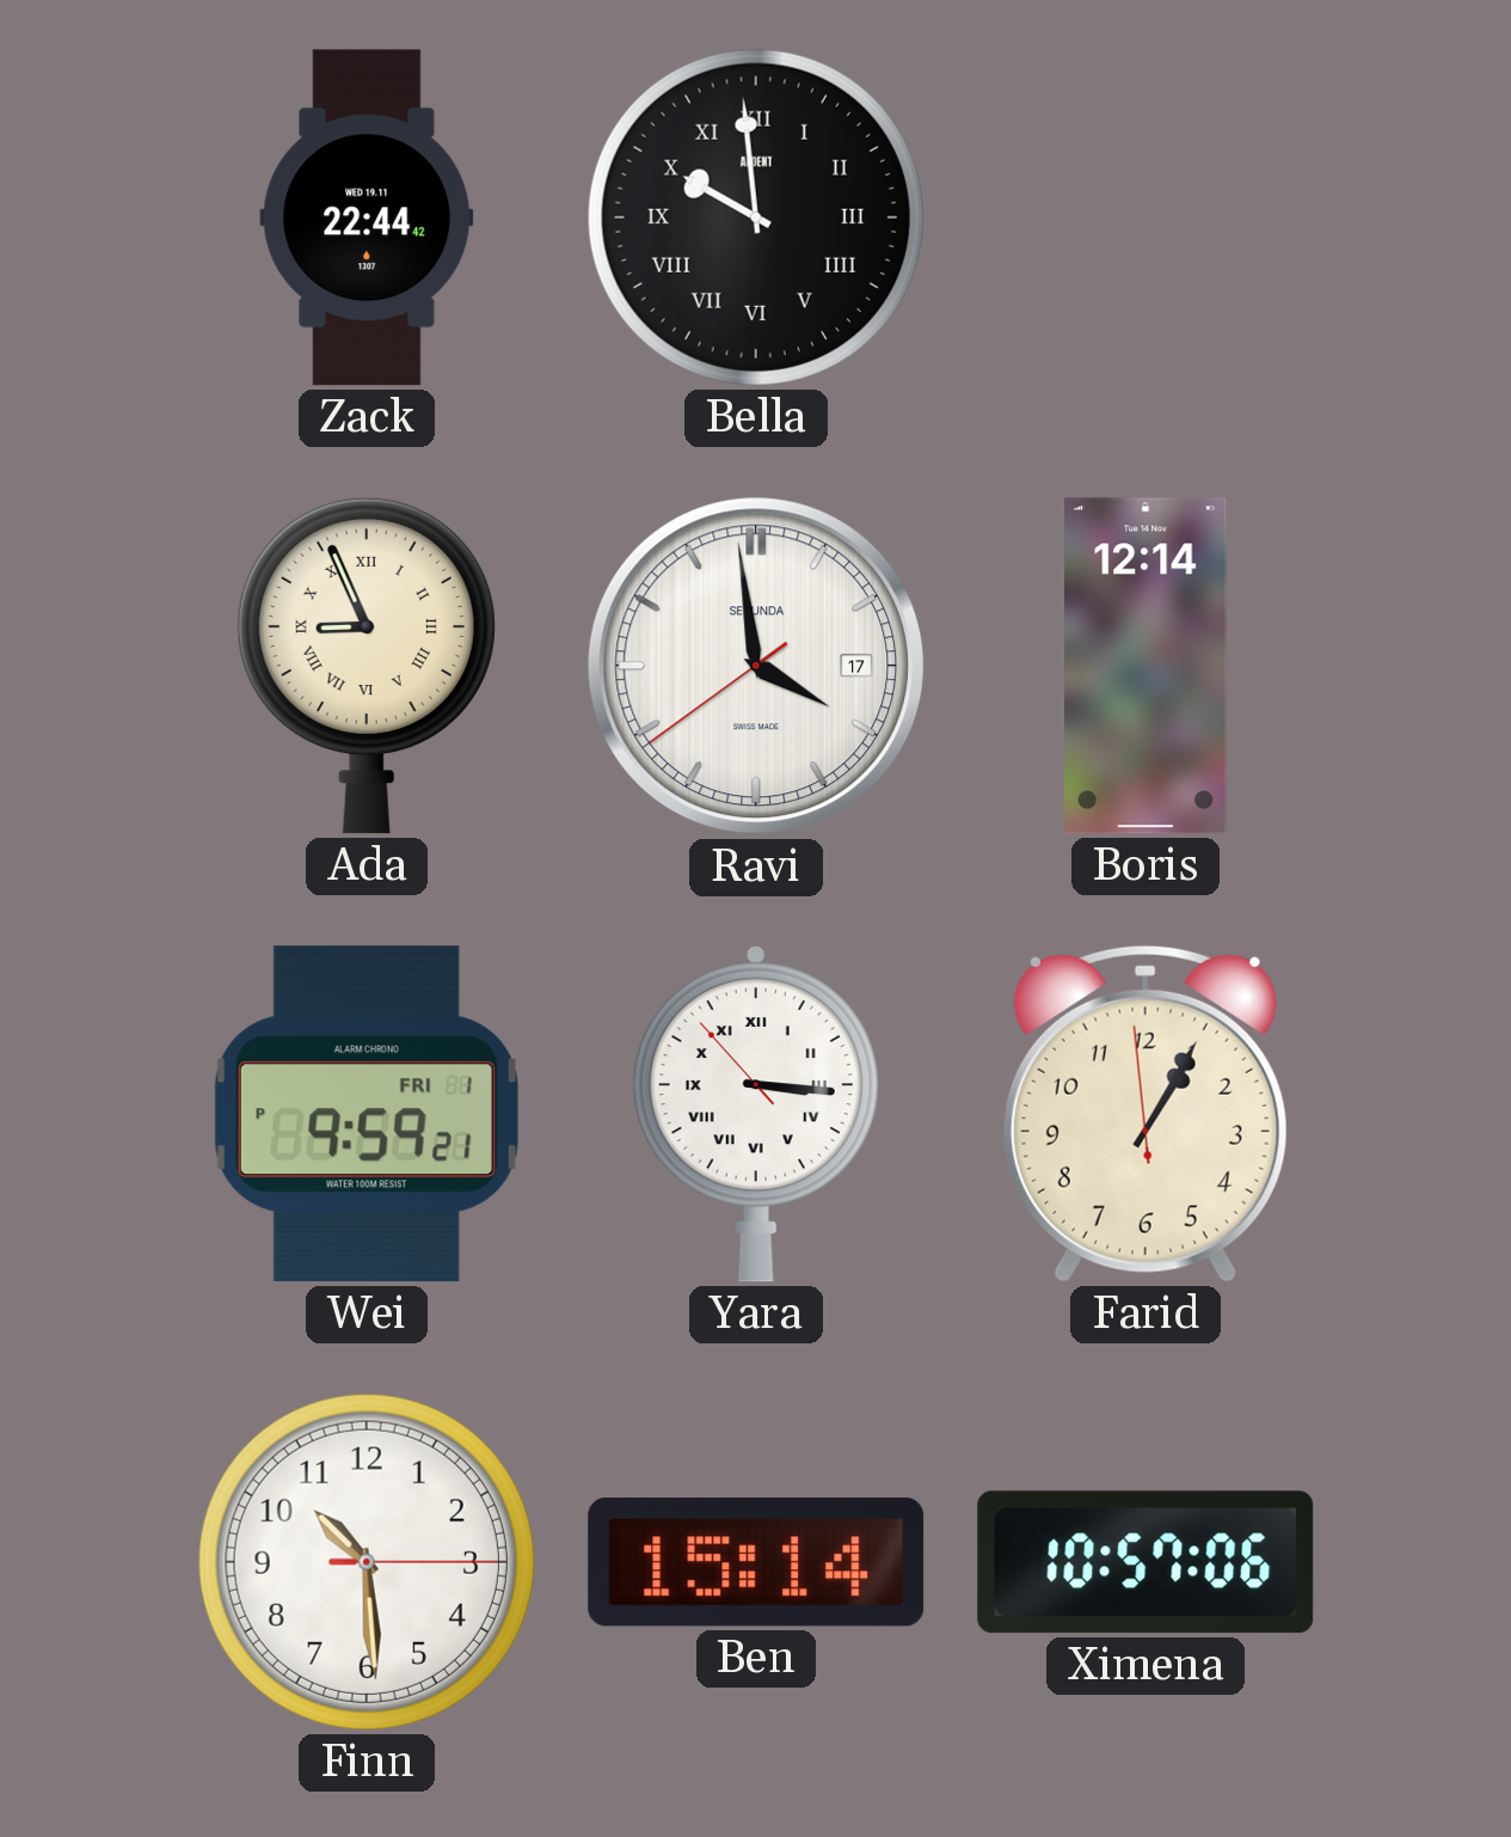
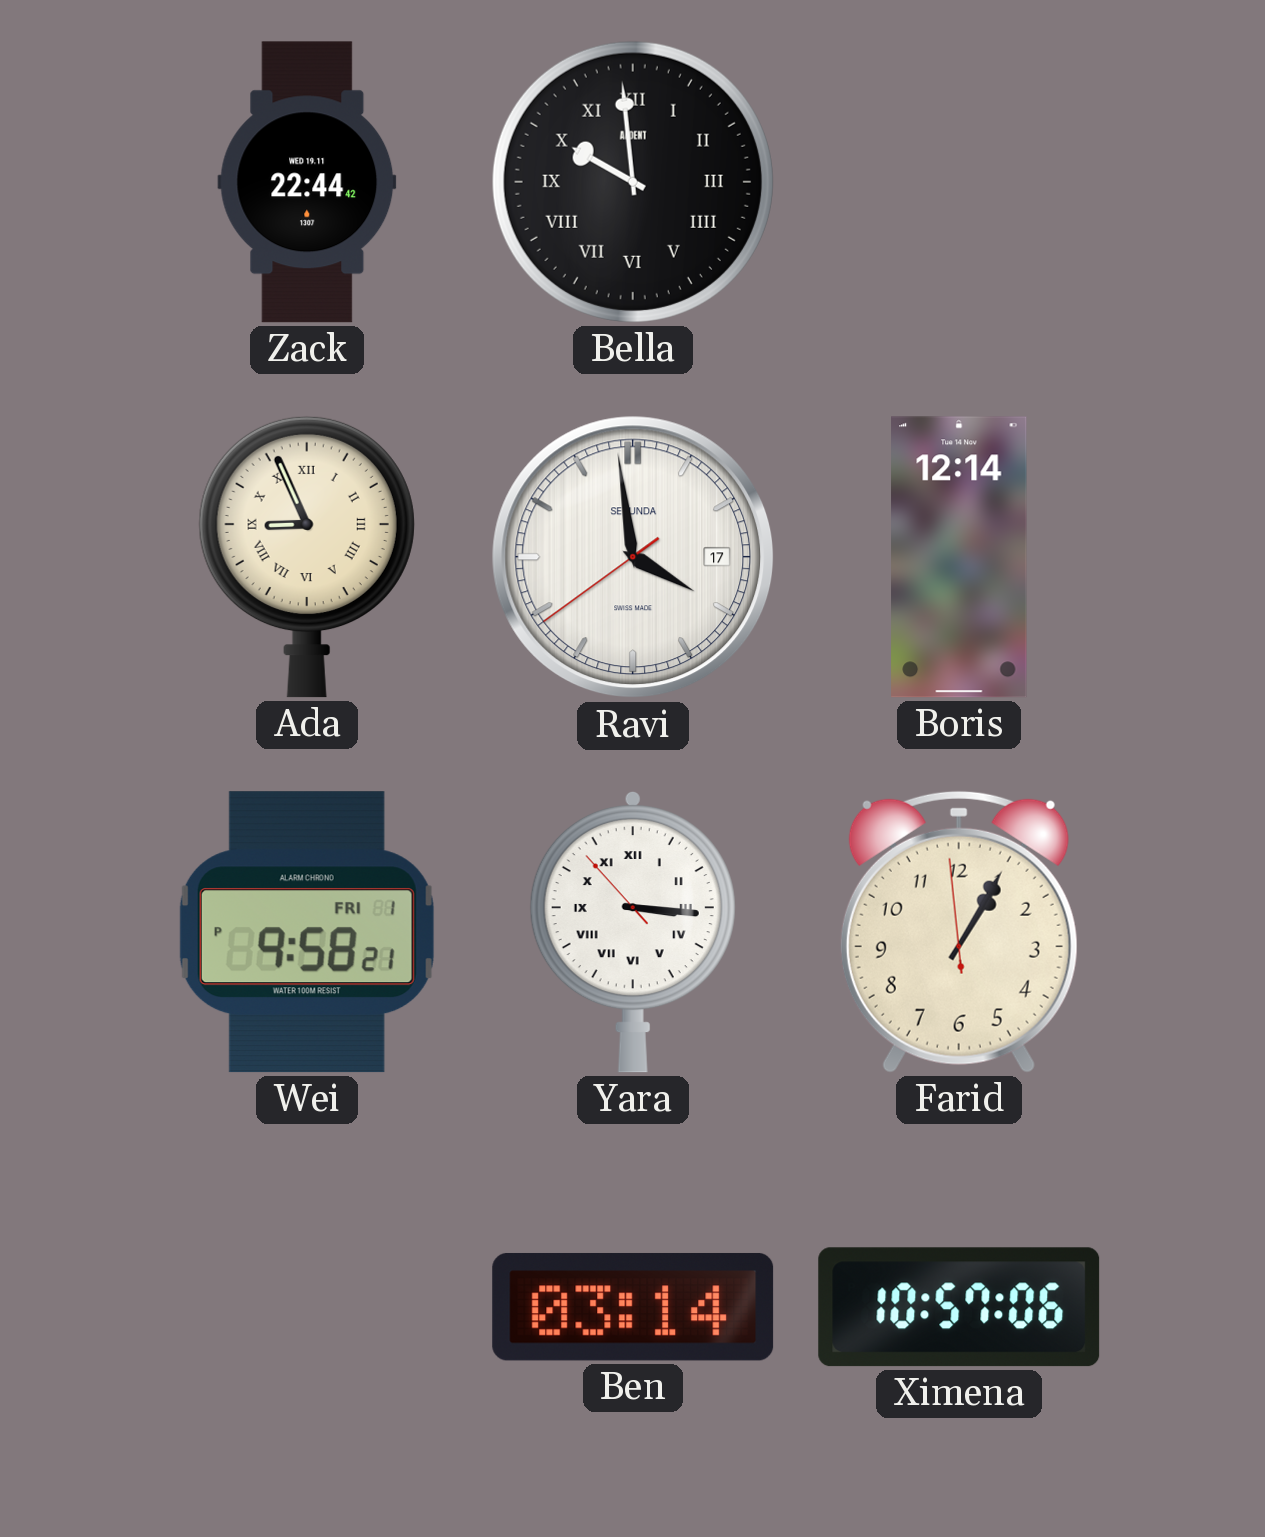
Wei: 9:59 -> 9:58
Finn: 10:29 -> none
Ben: 15:14 -> 03:14
